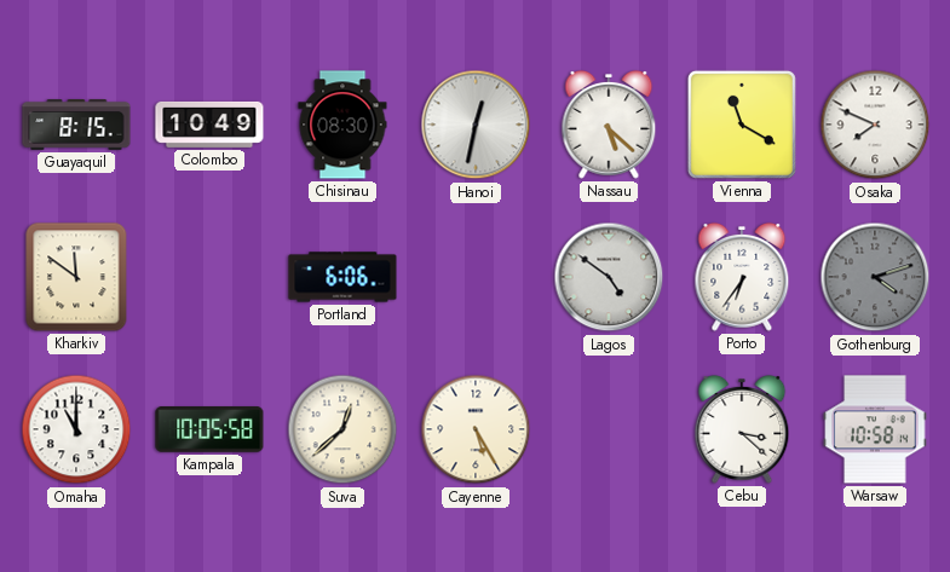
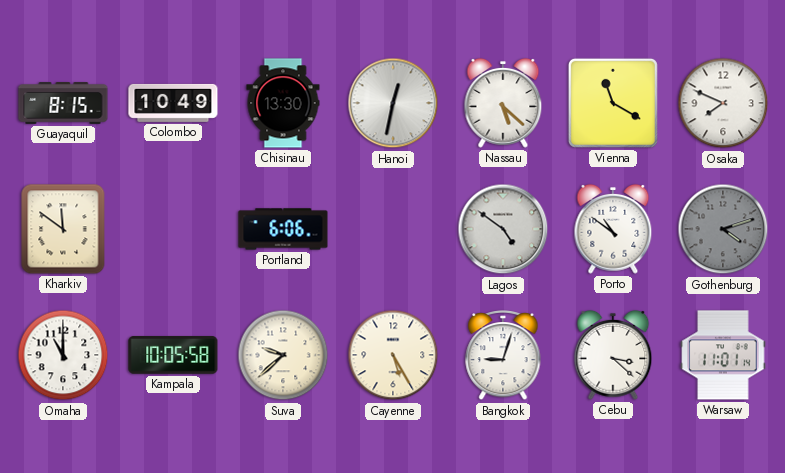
Chisinau: 08:30 -> 13:30
Porto: 6:36 -> 10:51
Suva: 12:38 -> 9:38
Bangkok: none -> 9:03
Warsaw: 10:58 -> 11:01
